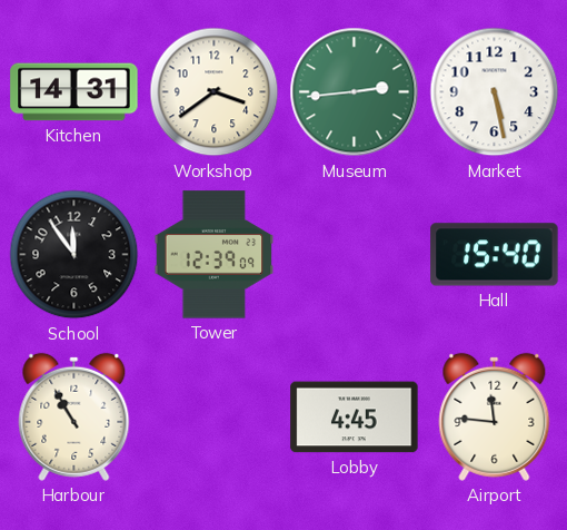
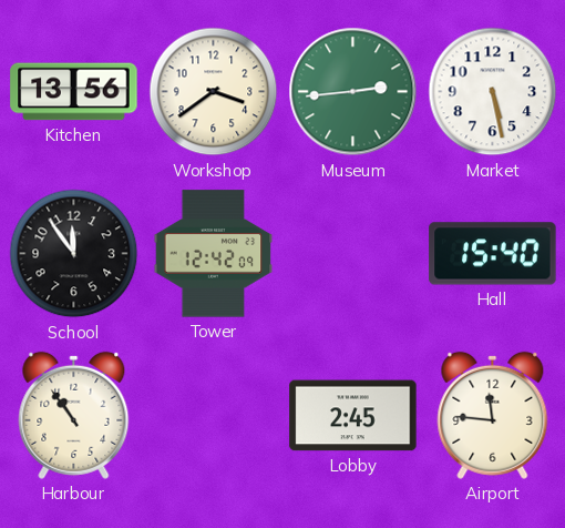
Kitchen: 14:31 -> 13:56
Tower: 12:39 -> 12:42
Harbour: 10:55 -> 10:54
Lobby: 4:45 -> 2:45
